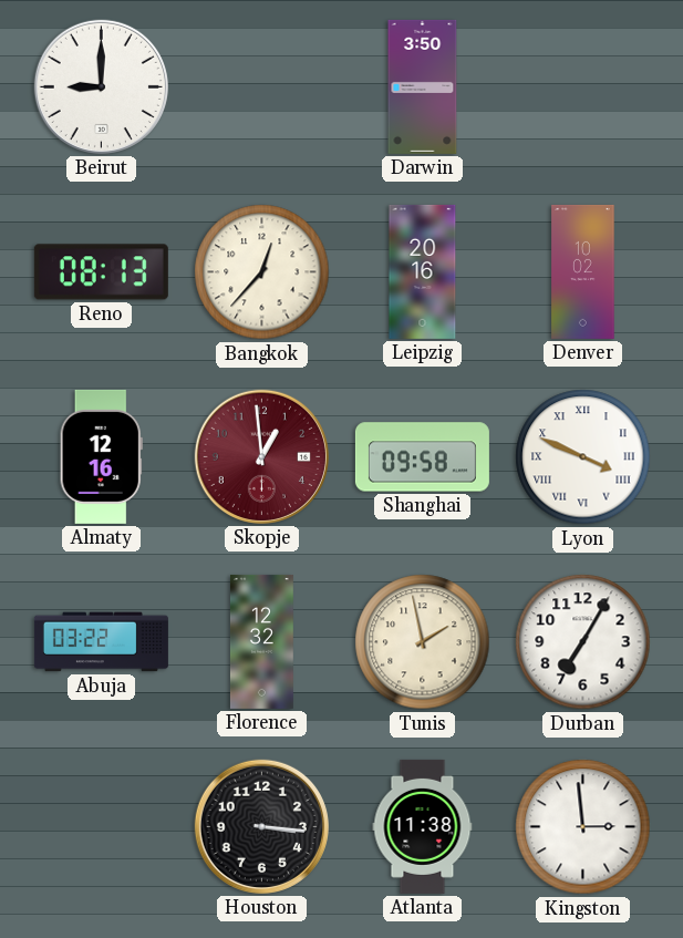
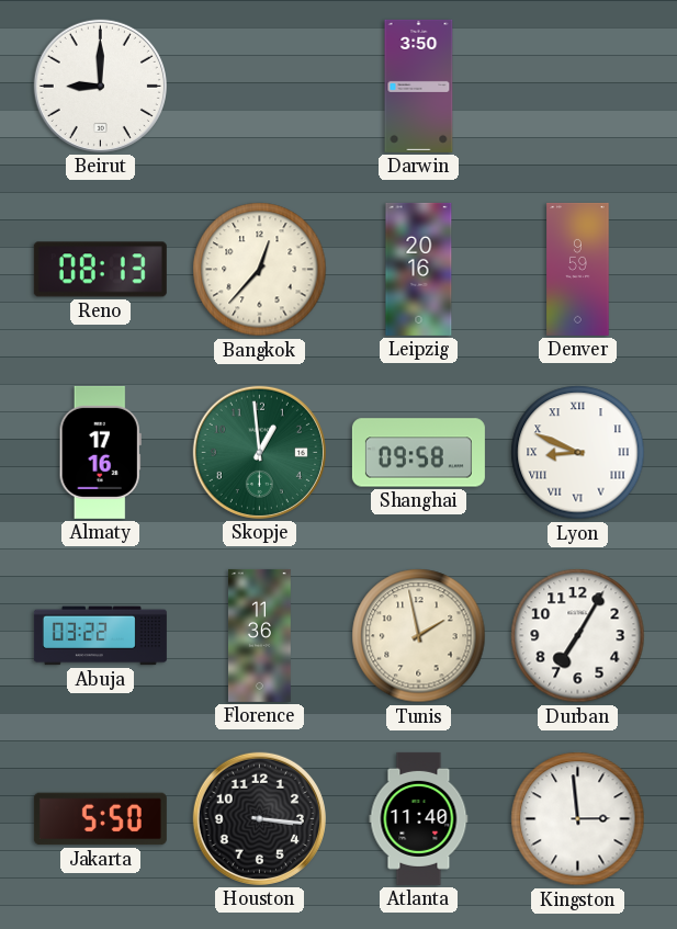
Denver: 10:02 -> 9:59
Almaty: 12:16 -> 17:16
Skopje dial: burgundy -> green
Lyon: 3:49 -> 8:49
Florence: 12:32 -> 11:36
Jakarta: none -> 5:50
Atlanta: 11:38 -> 11:40
